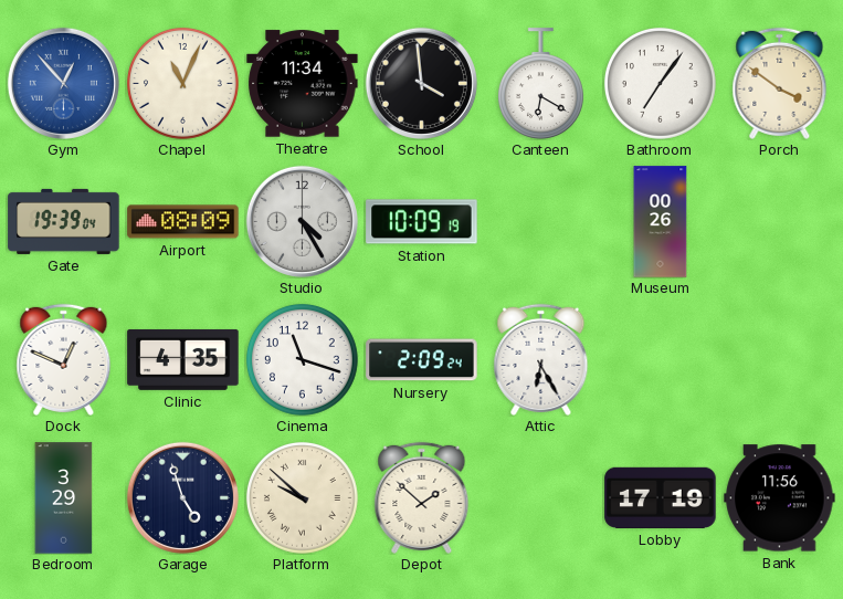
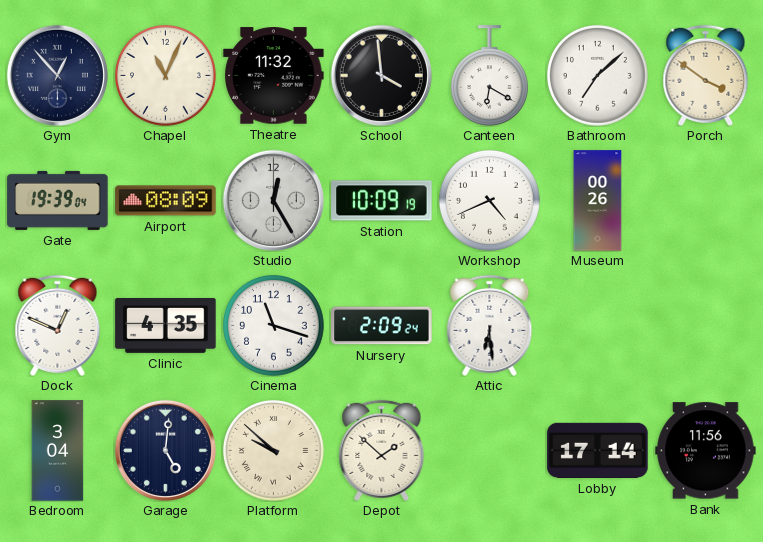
Gym dial: blue -> navy
Theatre: 11:34 -> 11:32
Bathroom: 7:06 -> 7:08
Studio: 4:25 -> 12:25
Workshop: none -> 4:41
Attic: 6:25 -> 6:29
Bedroom: 3:29 -> 3:04
Garage: 4:57 -> 5:01
Lobby: 17:19 -> 17:14
